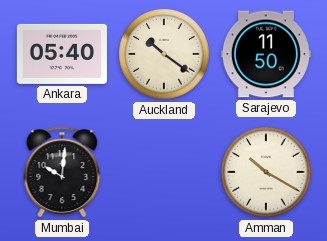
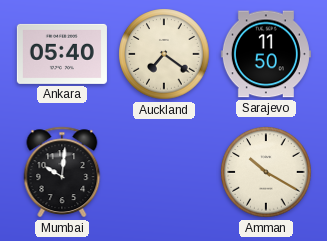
Auckland: 10:21 -> 7:21
